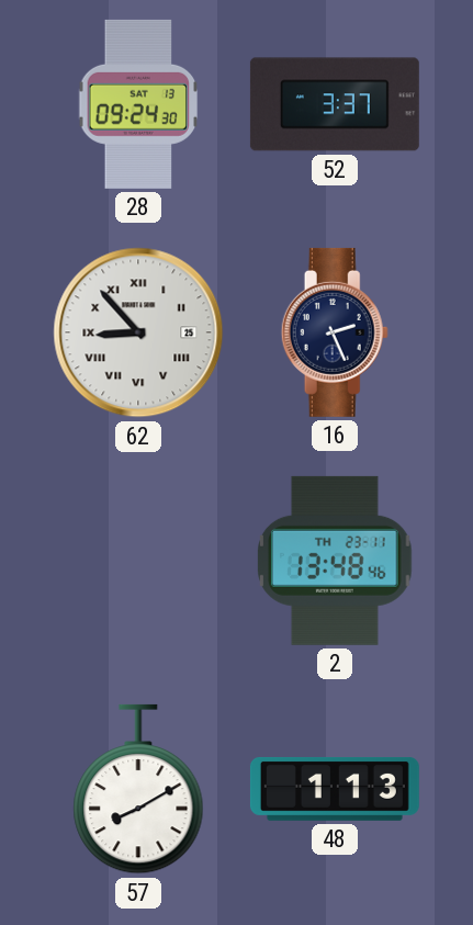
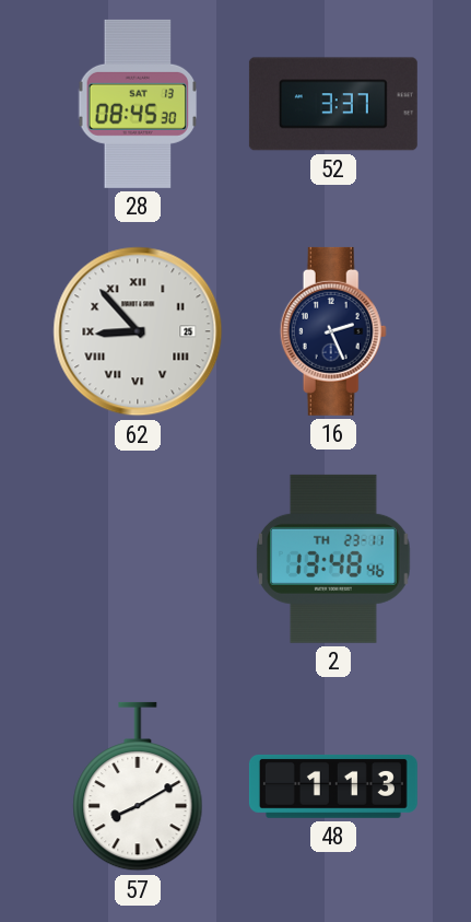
28: 09:24 -> 08:45
